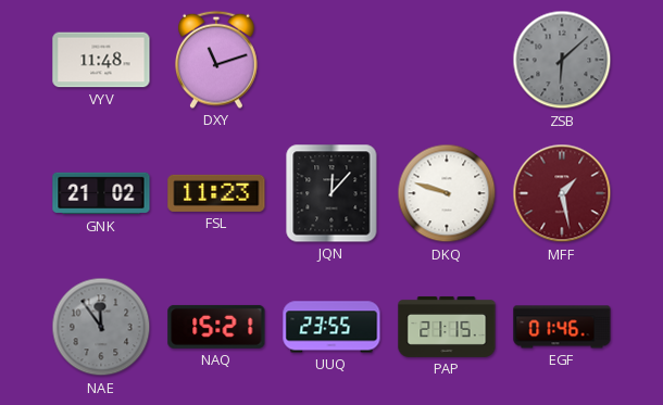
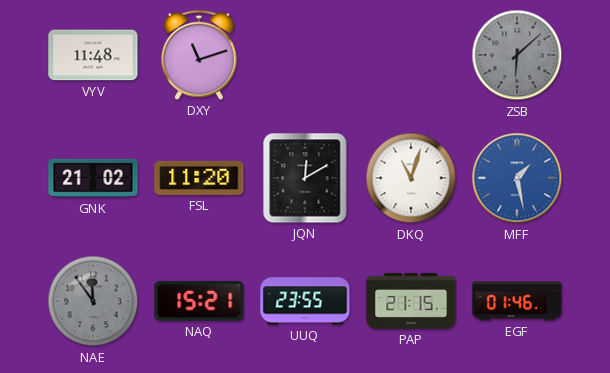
FSL: 11:23 -> 11:20
JQN: 12:07 -> 12:10
DKQ: 9:48 -> 11:03
MFF dial: burgundy -> blue
